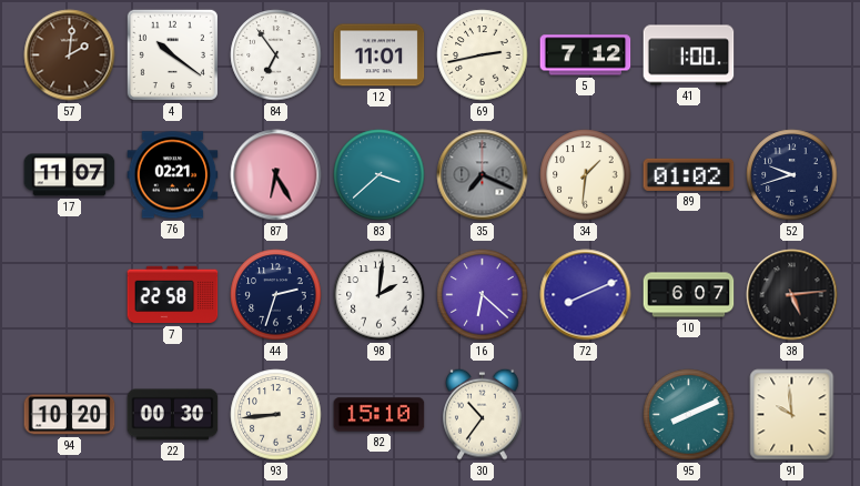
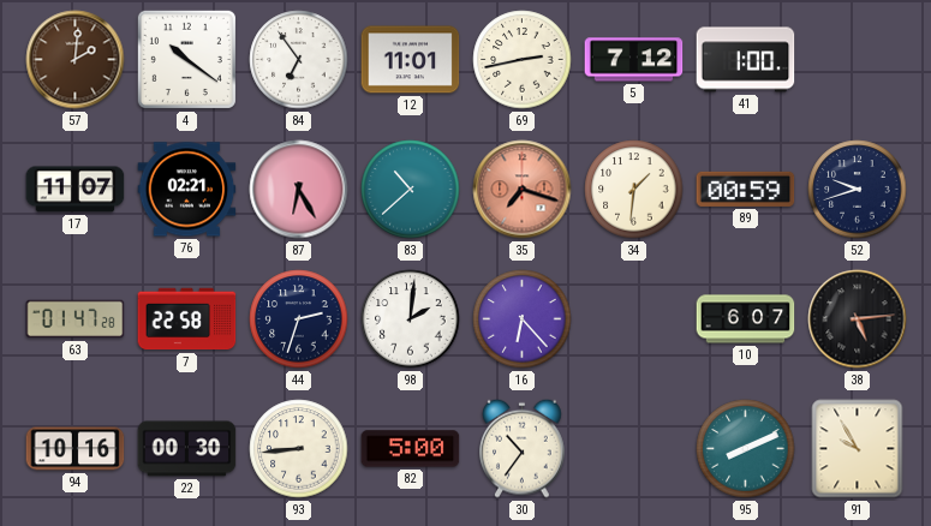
83: 3:38 -> 10:38
35: 7:19 -> 7:18
35 dial: grey -> salmon
89: 01:02 -> 00:59
63: none -> 01:47
16: 6:22 -> 6:23
72: 8:11 -> none
94: 10:20 -> 10:16
82: 15:10 -> 5:00
91: 9:59 -> 9:55
